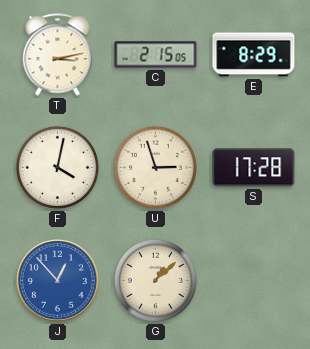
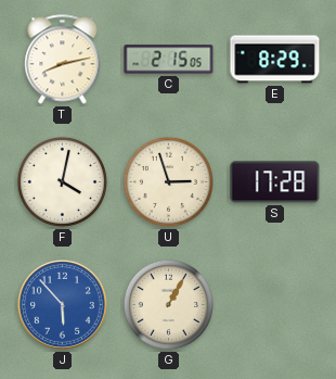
T: 3:13 -> 8:13
J: 12:53 -> 5:53
G: 1:08 -> 1:05
